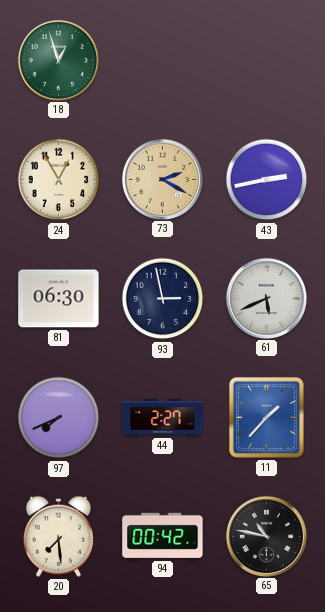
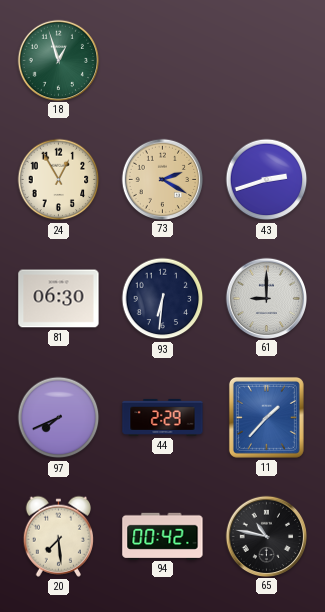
43: 2:43 -> 2:42
93: 2:58 -> 6:31
61: 5:41 -> 9:00
44: 2:27 -> 2:29
